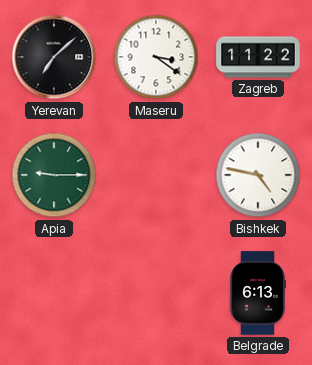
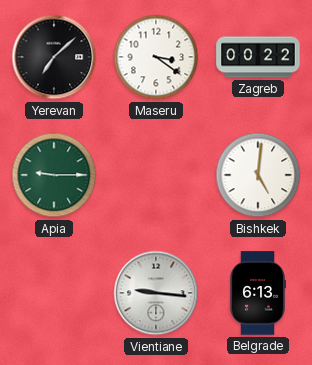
Zagreb: 11:22 -> 00:22
Bishkek: 4:47 -> 5:01
Vientiane: none -> 9:16
